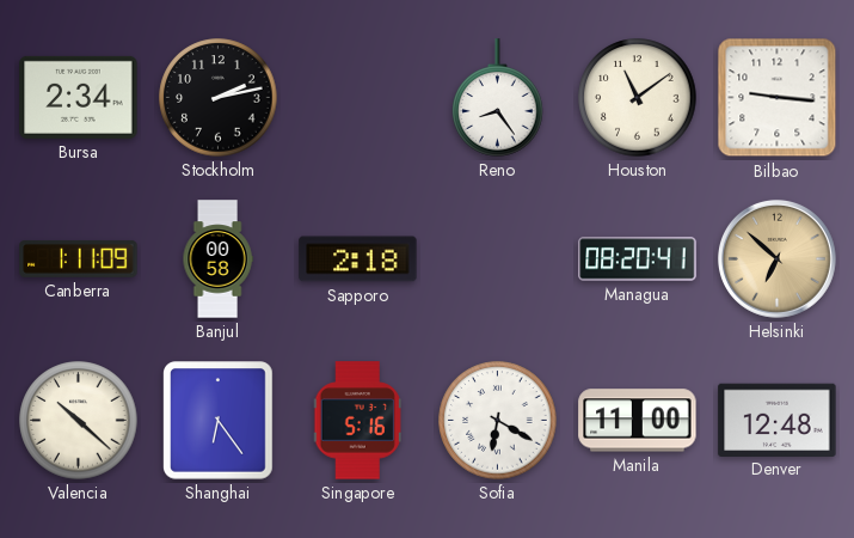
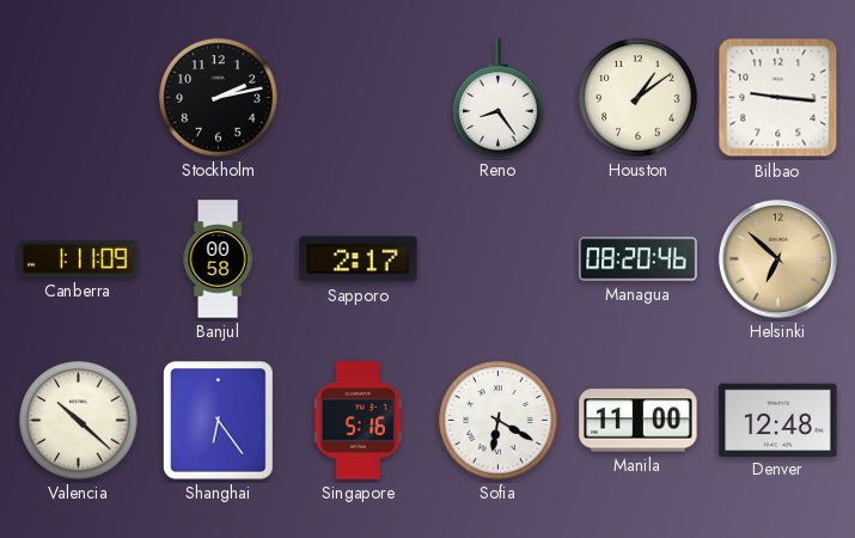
Bursa: 2:34 -> none
Houston: 11:09 -> 1:09
Sapporo: 2:18 -> 2:17
Managua: 08:20:41 -> 08:20:46
